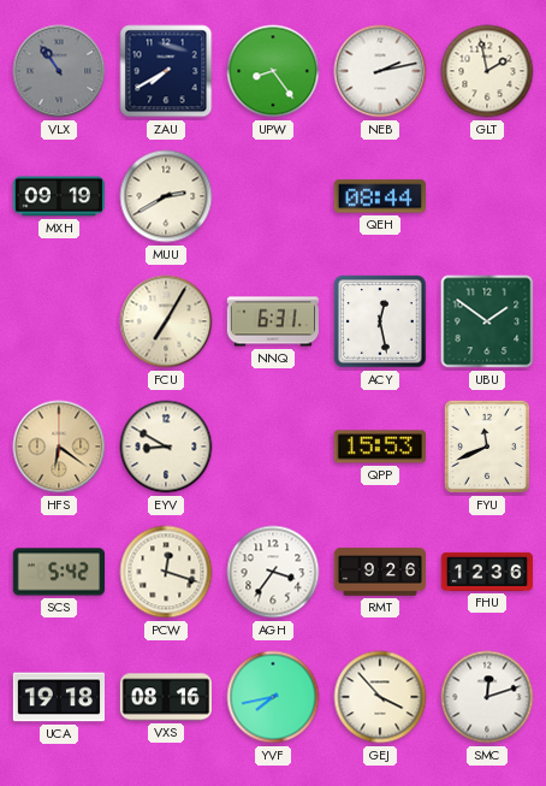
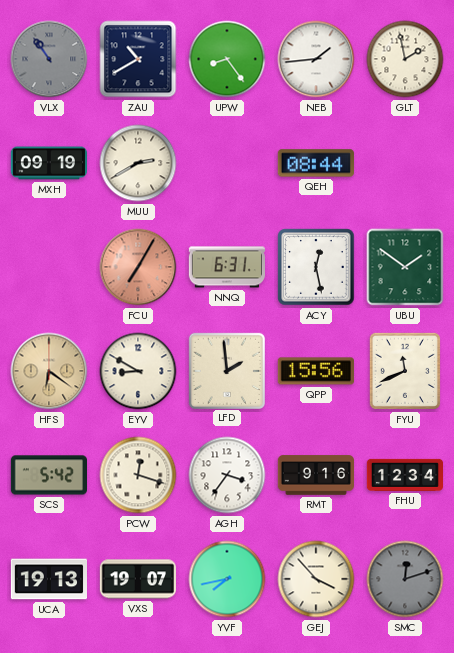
ZAU: 7:40 -> 10:40
NEB: 2:13 -> 1:44
FCU dial: cream -> salmon
LFD: none -> 1:59
QPP: 15:53 -> 15:56
RMT: 9:26 -> 9:16
FHU: 12:36 -> 12:34
UCA: 19:18 -> 19:13
VXS: 08:16 -> 19:07
SMC dial: white -> grey
